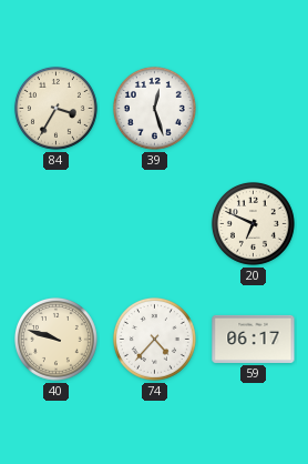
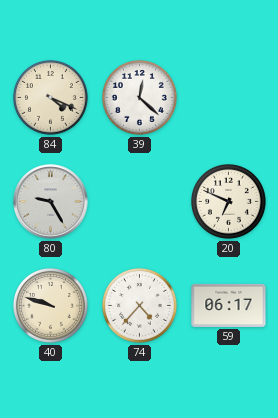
84: 3:35 -> 4:19
39: 12:27 -> 12:22
80: none -> 9:25
